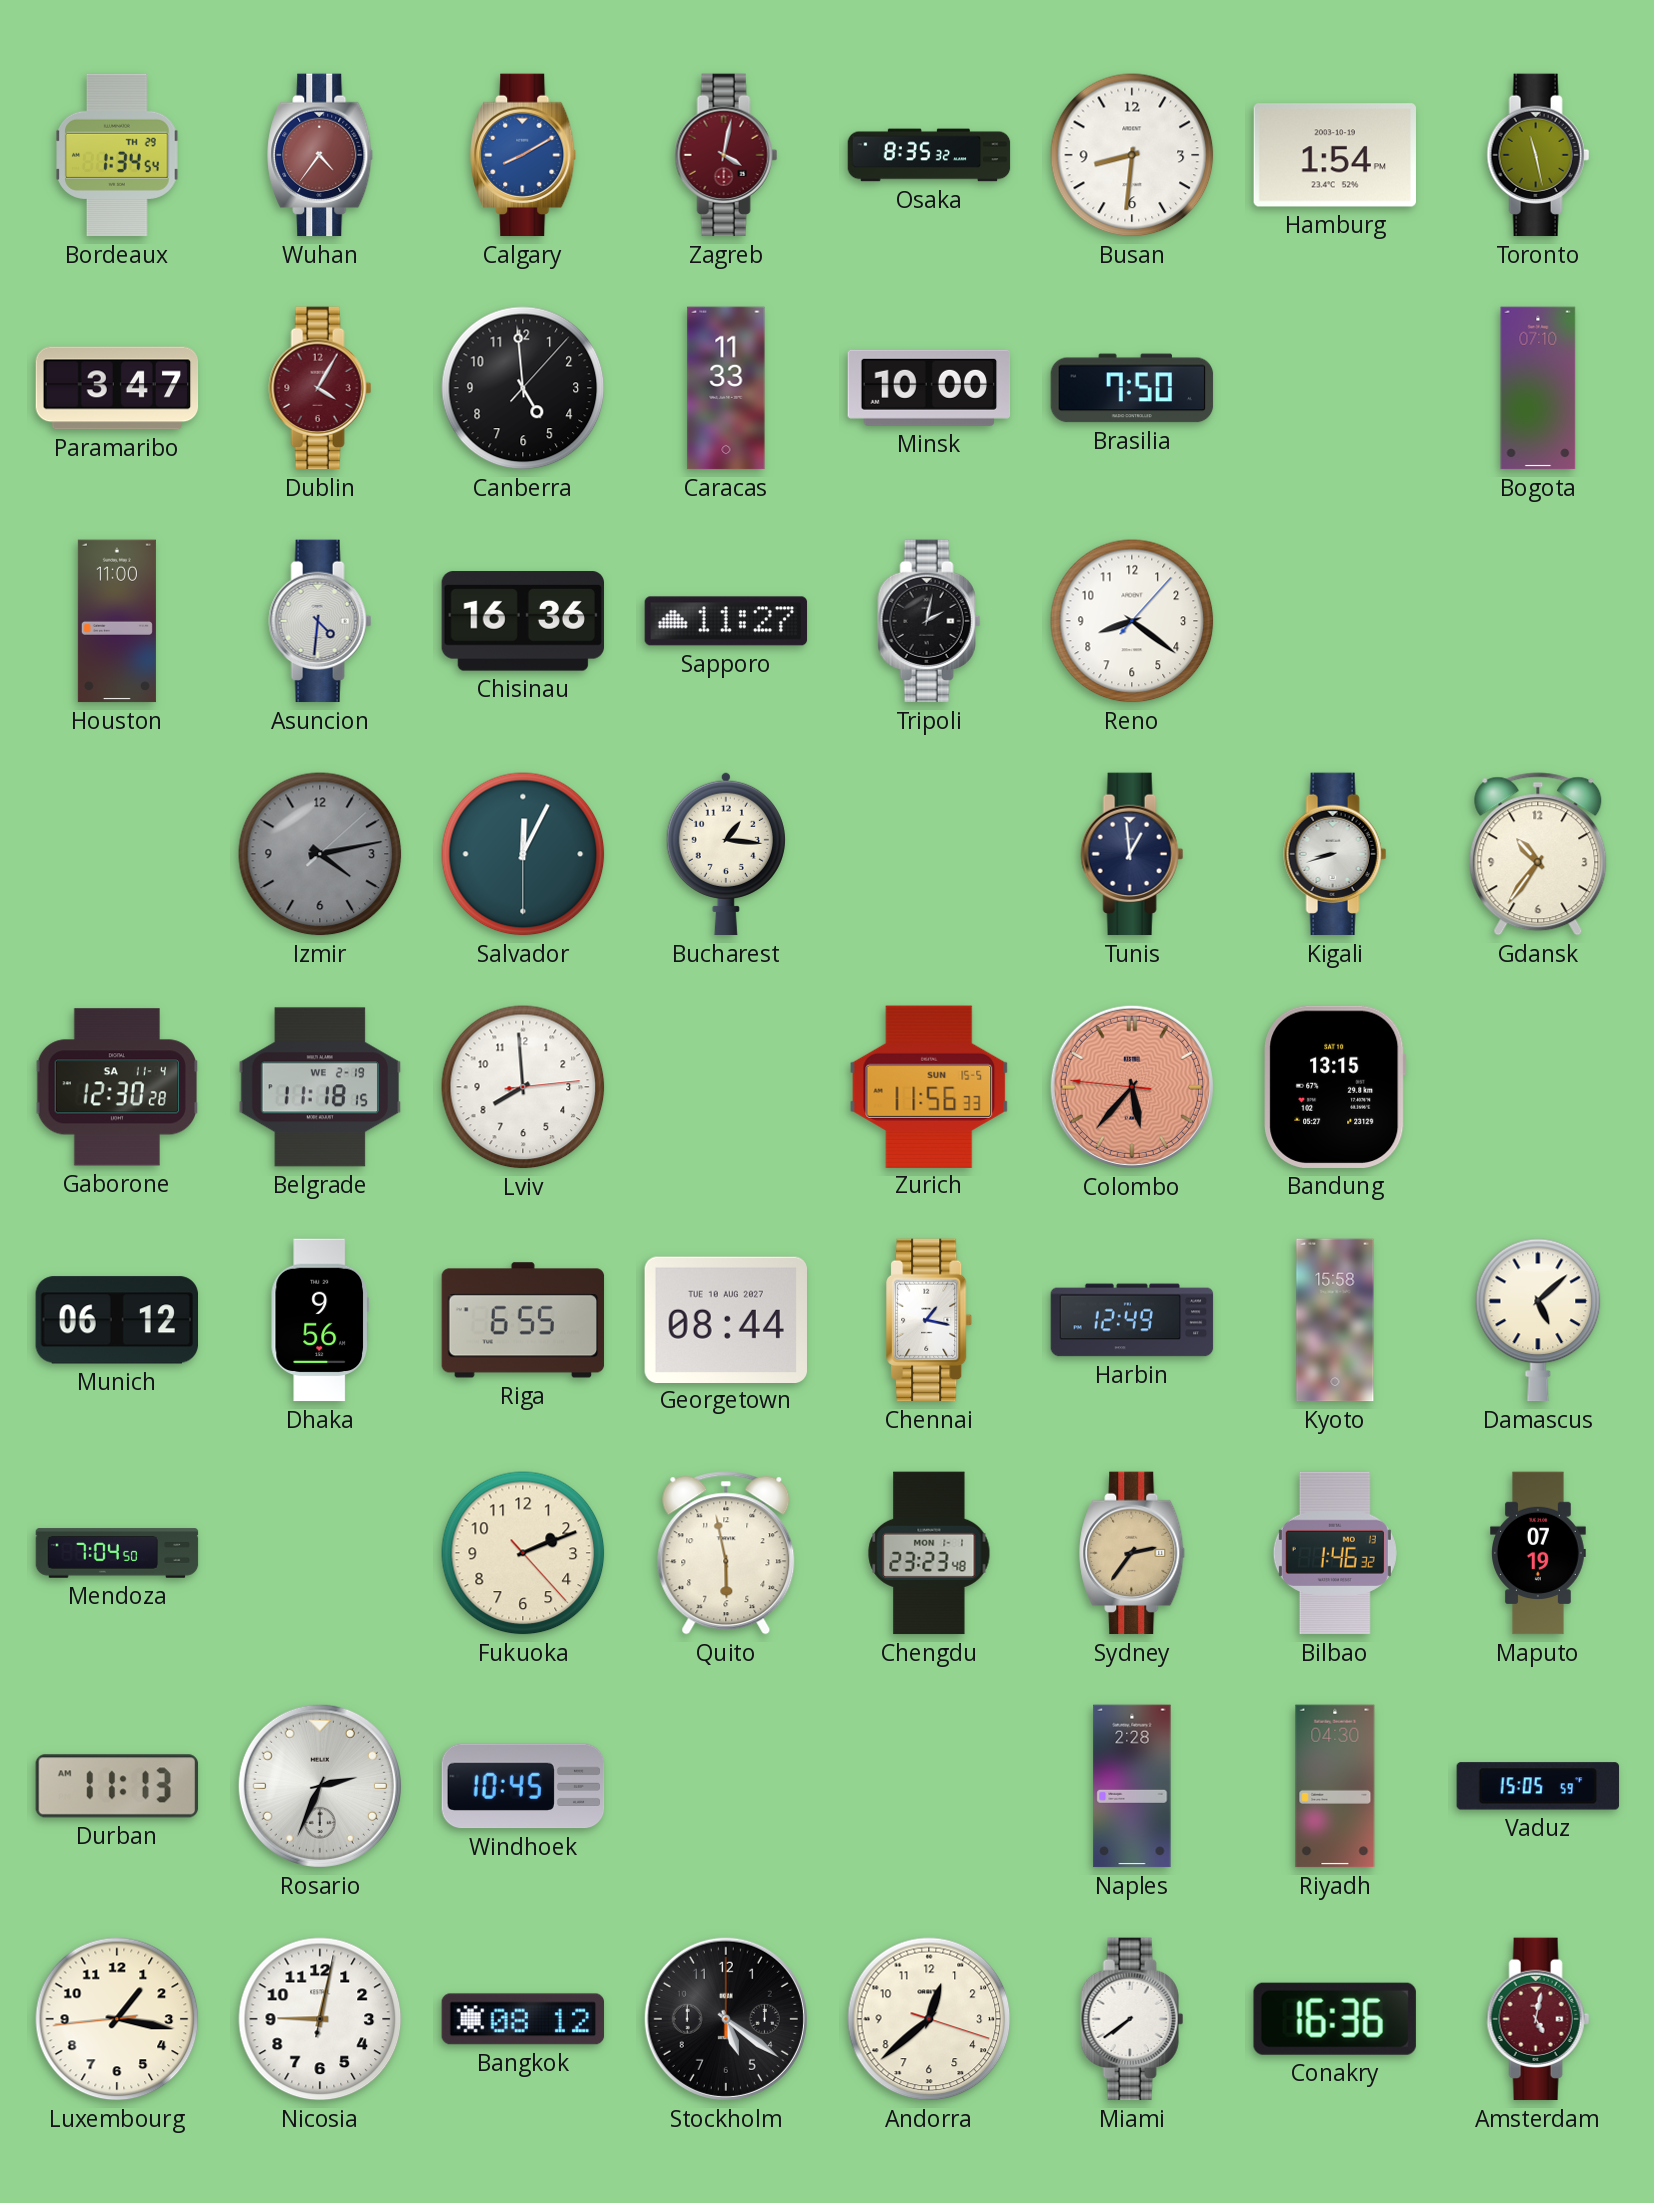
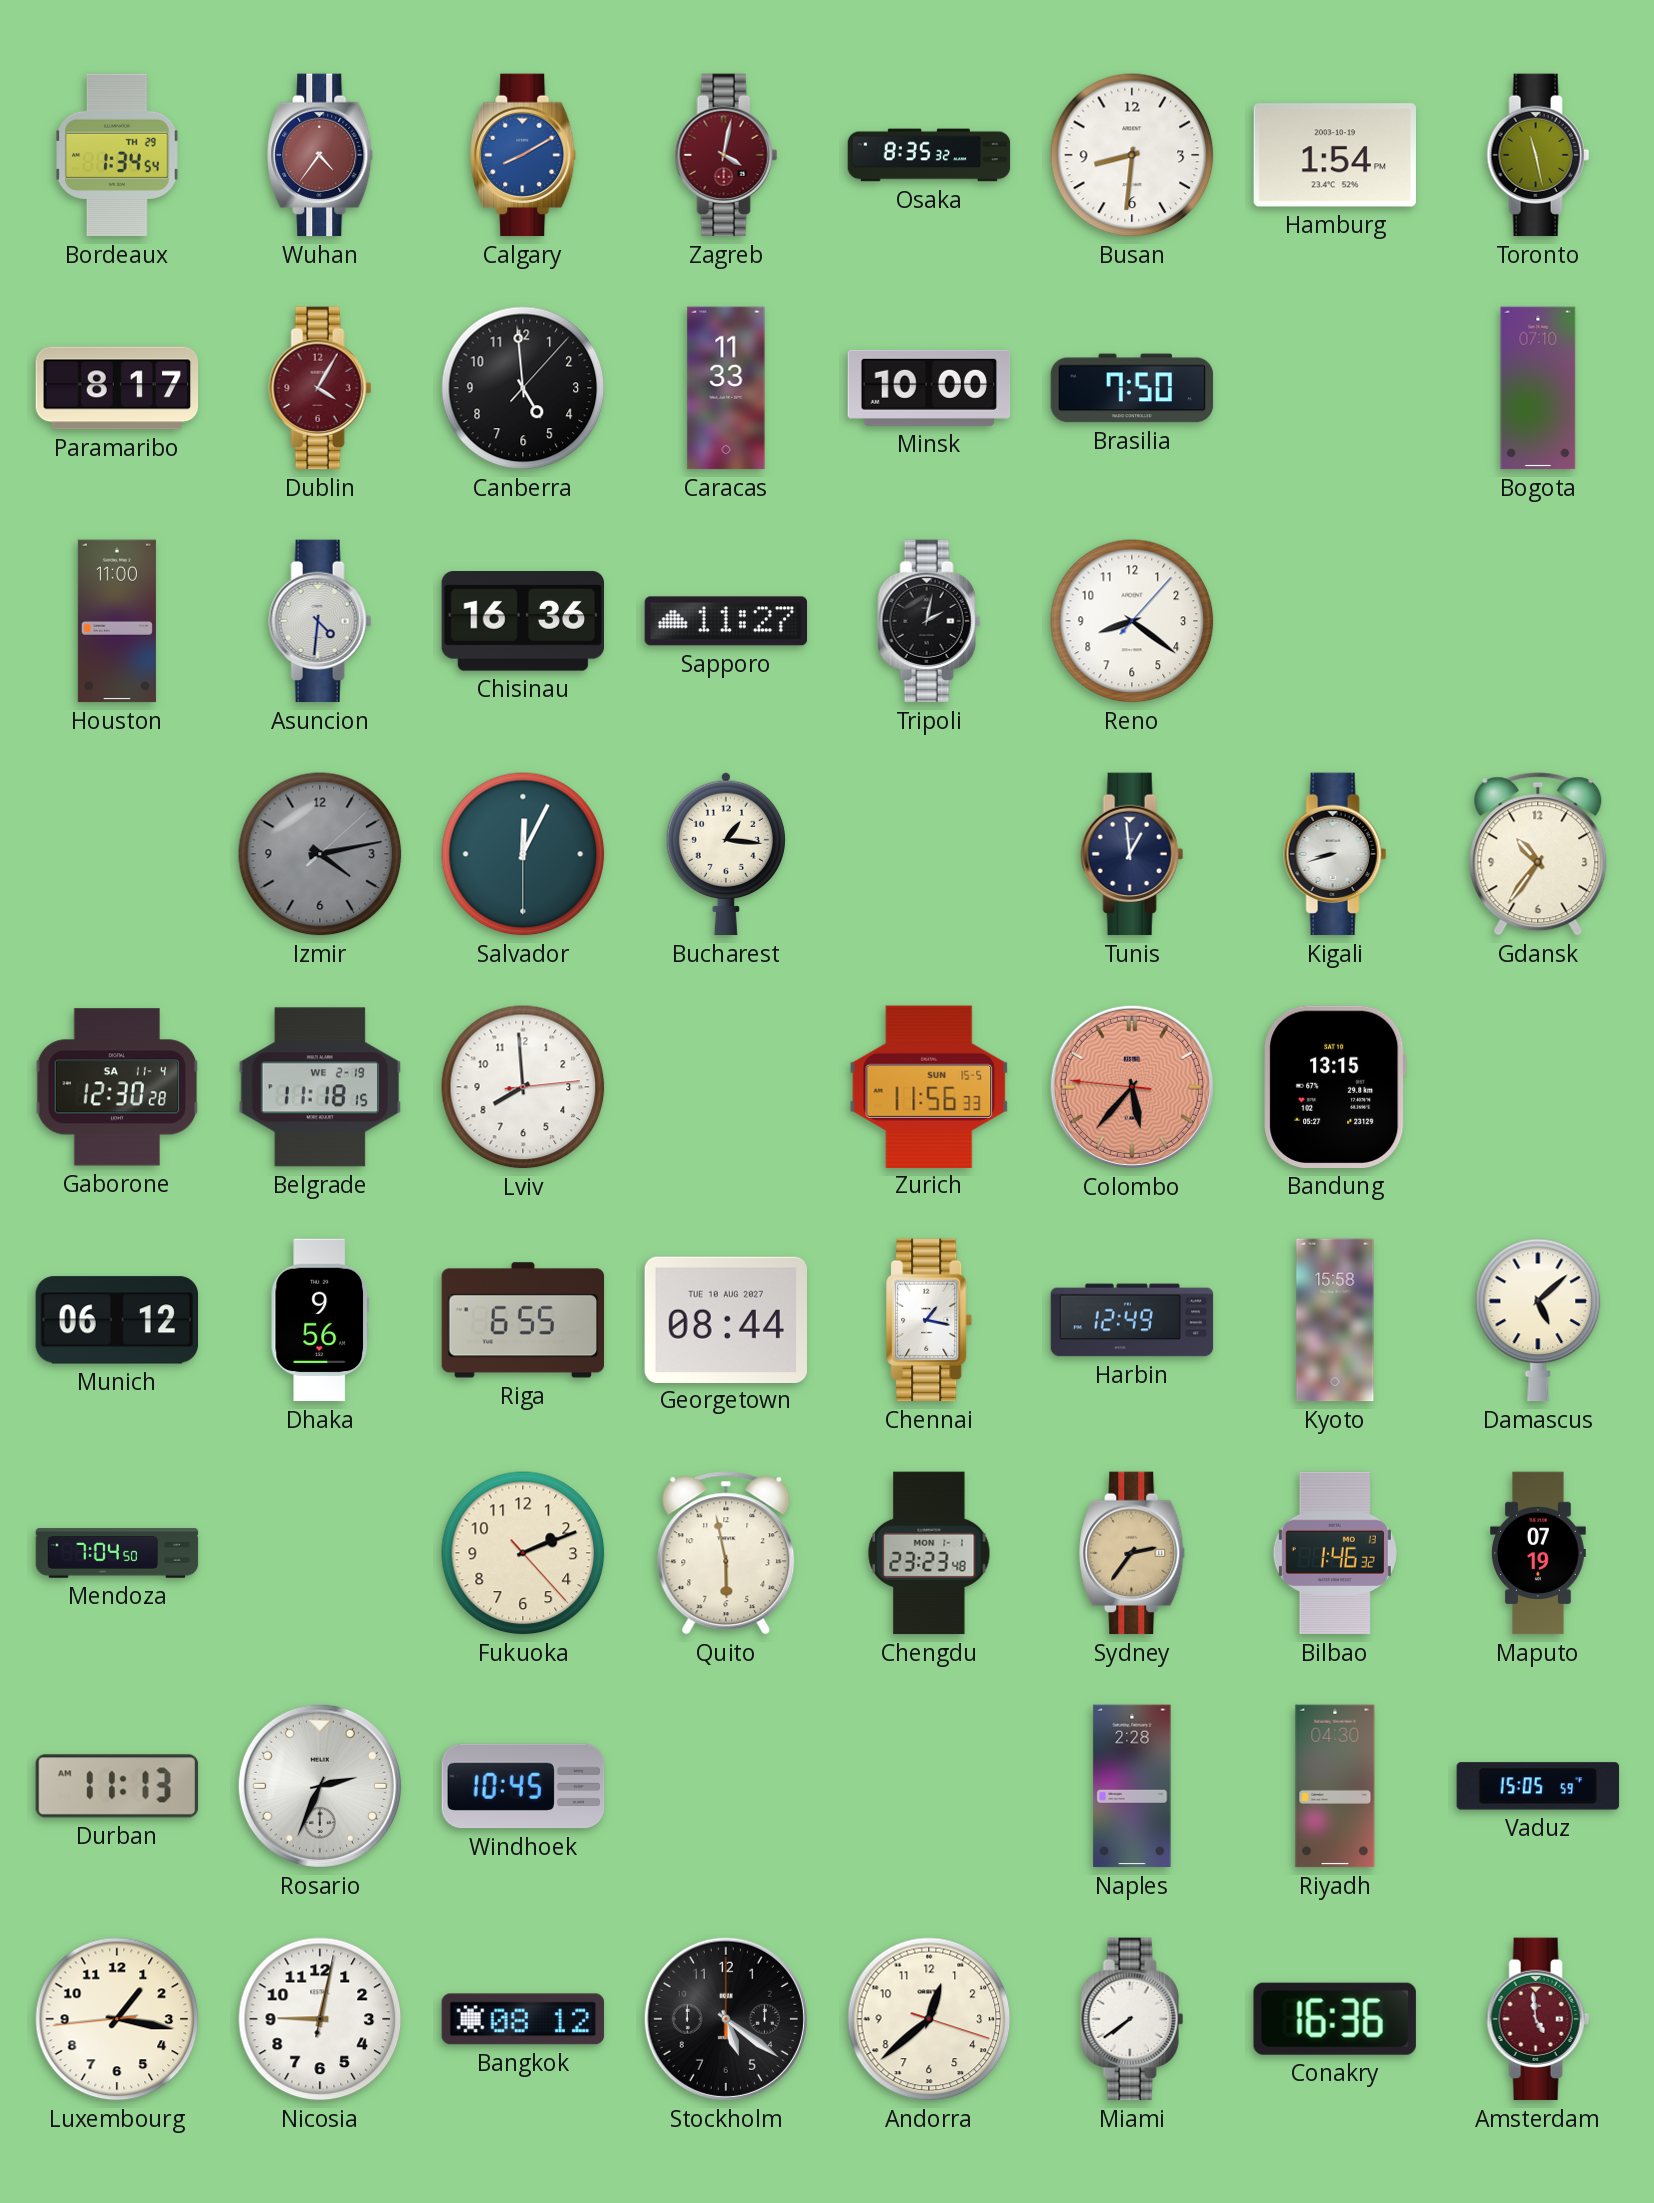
Paramaribo: 3:47 -> 8:17
Amsterdam: 5:02 -> 4:59
